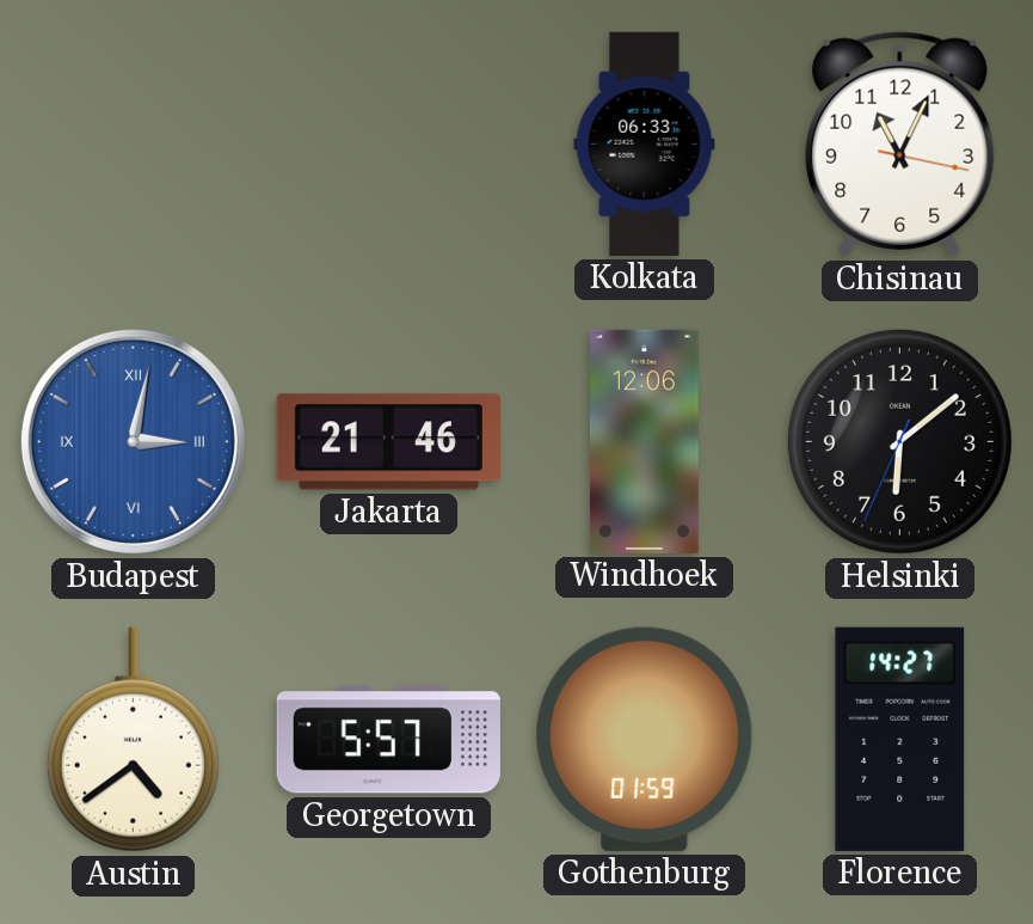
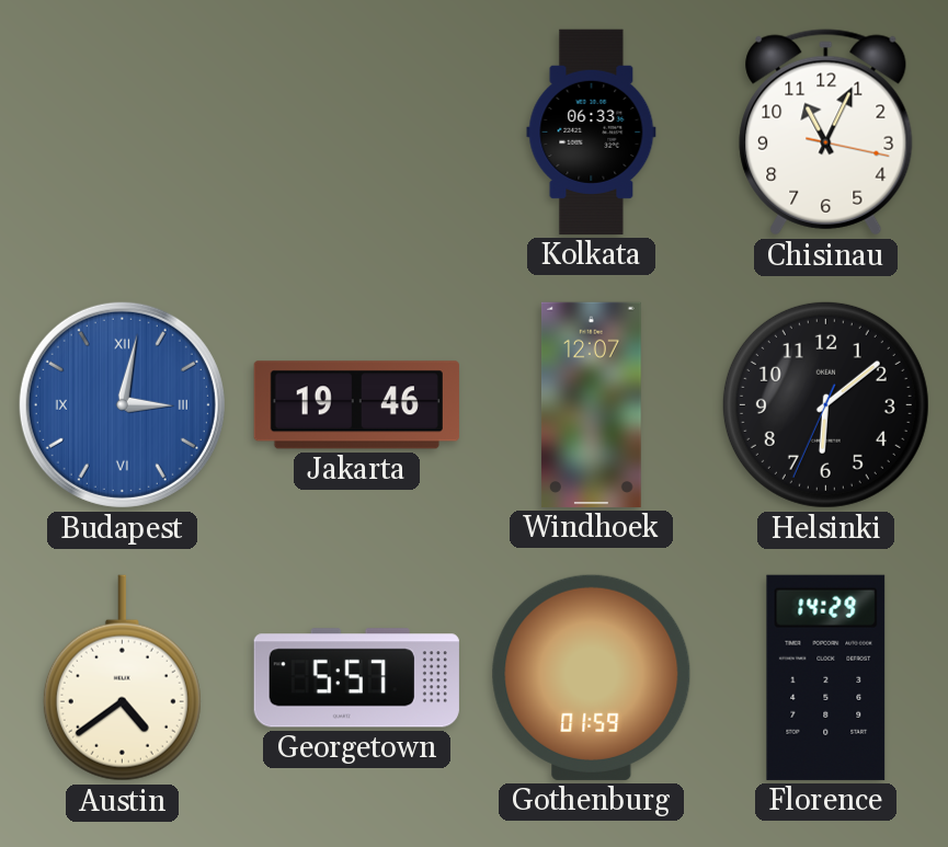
Jakarta: 21:46 -> 19:46
Windhoek: 12:06 -> 12:07
Florence: 14:27 -> 14:29
